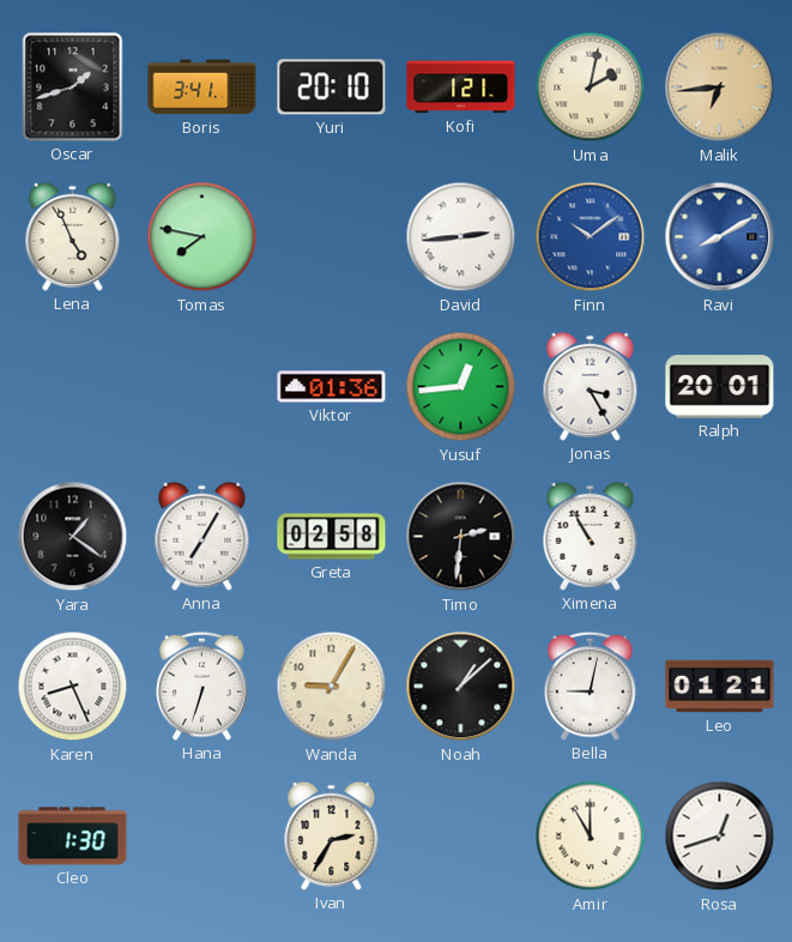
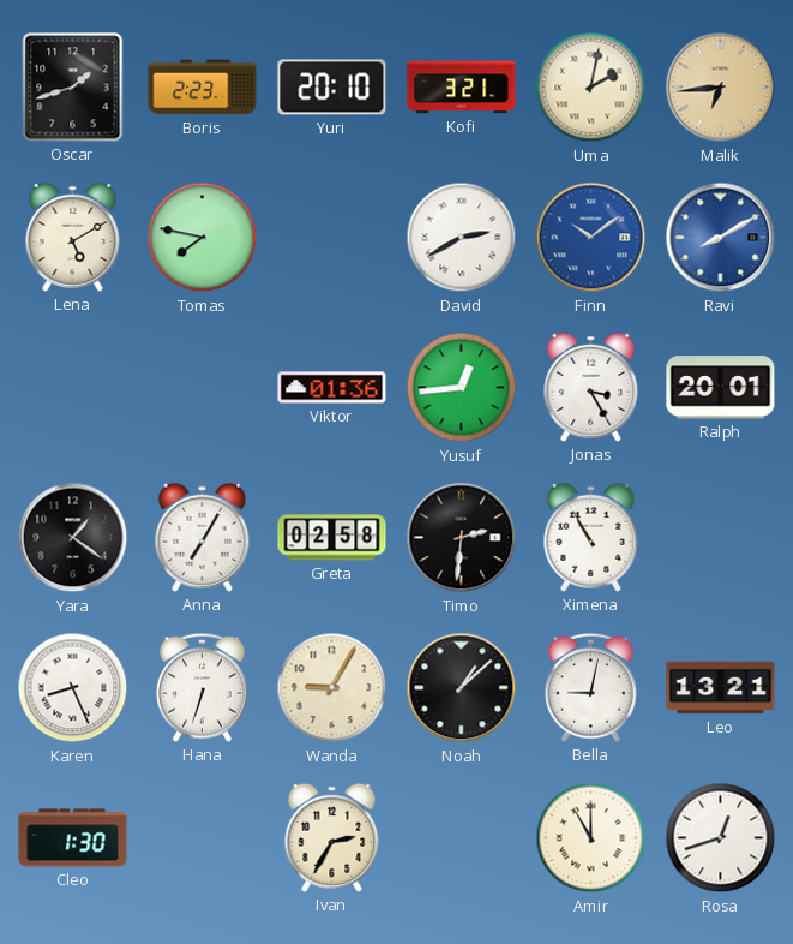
Boris: 3:41 -> 2:23
Kofi: 1:21 -> 3:21
Lena: 4:56 -> 5:10
David: 2:44 -> 2:40
Leo: 01:21 -> 13:21
